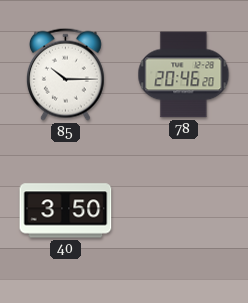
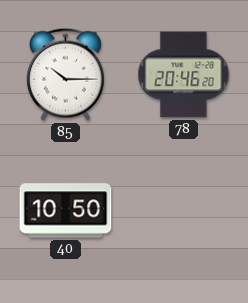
40: 3:50 -> 10:50
